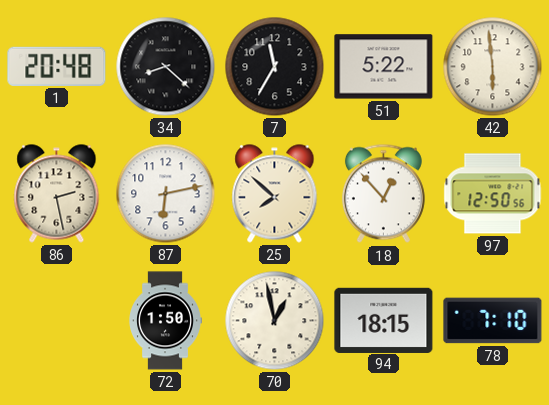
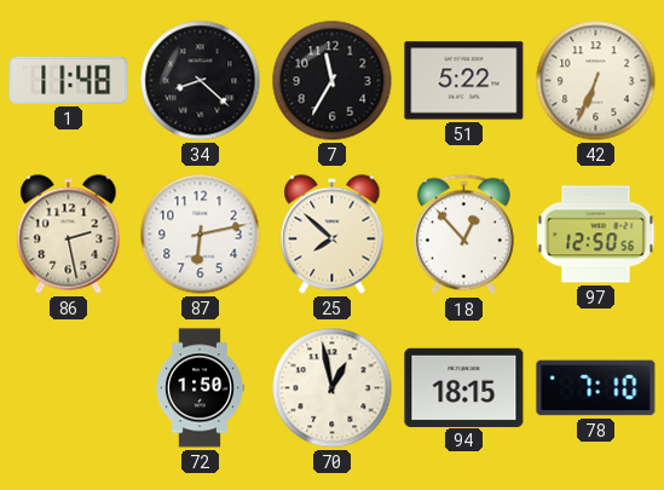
1: 20:48 -> 11:48
42: 5:59 -> 6:34
